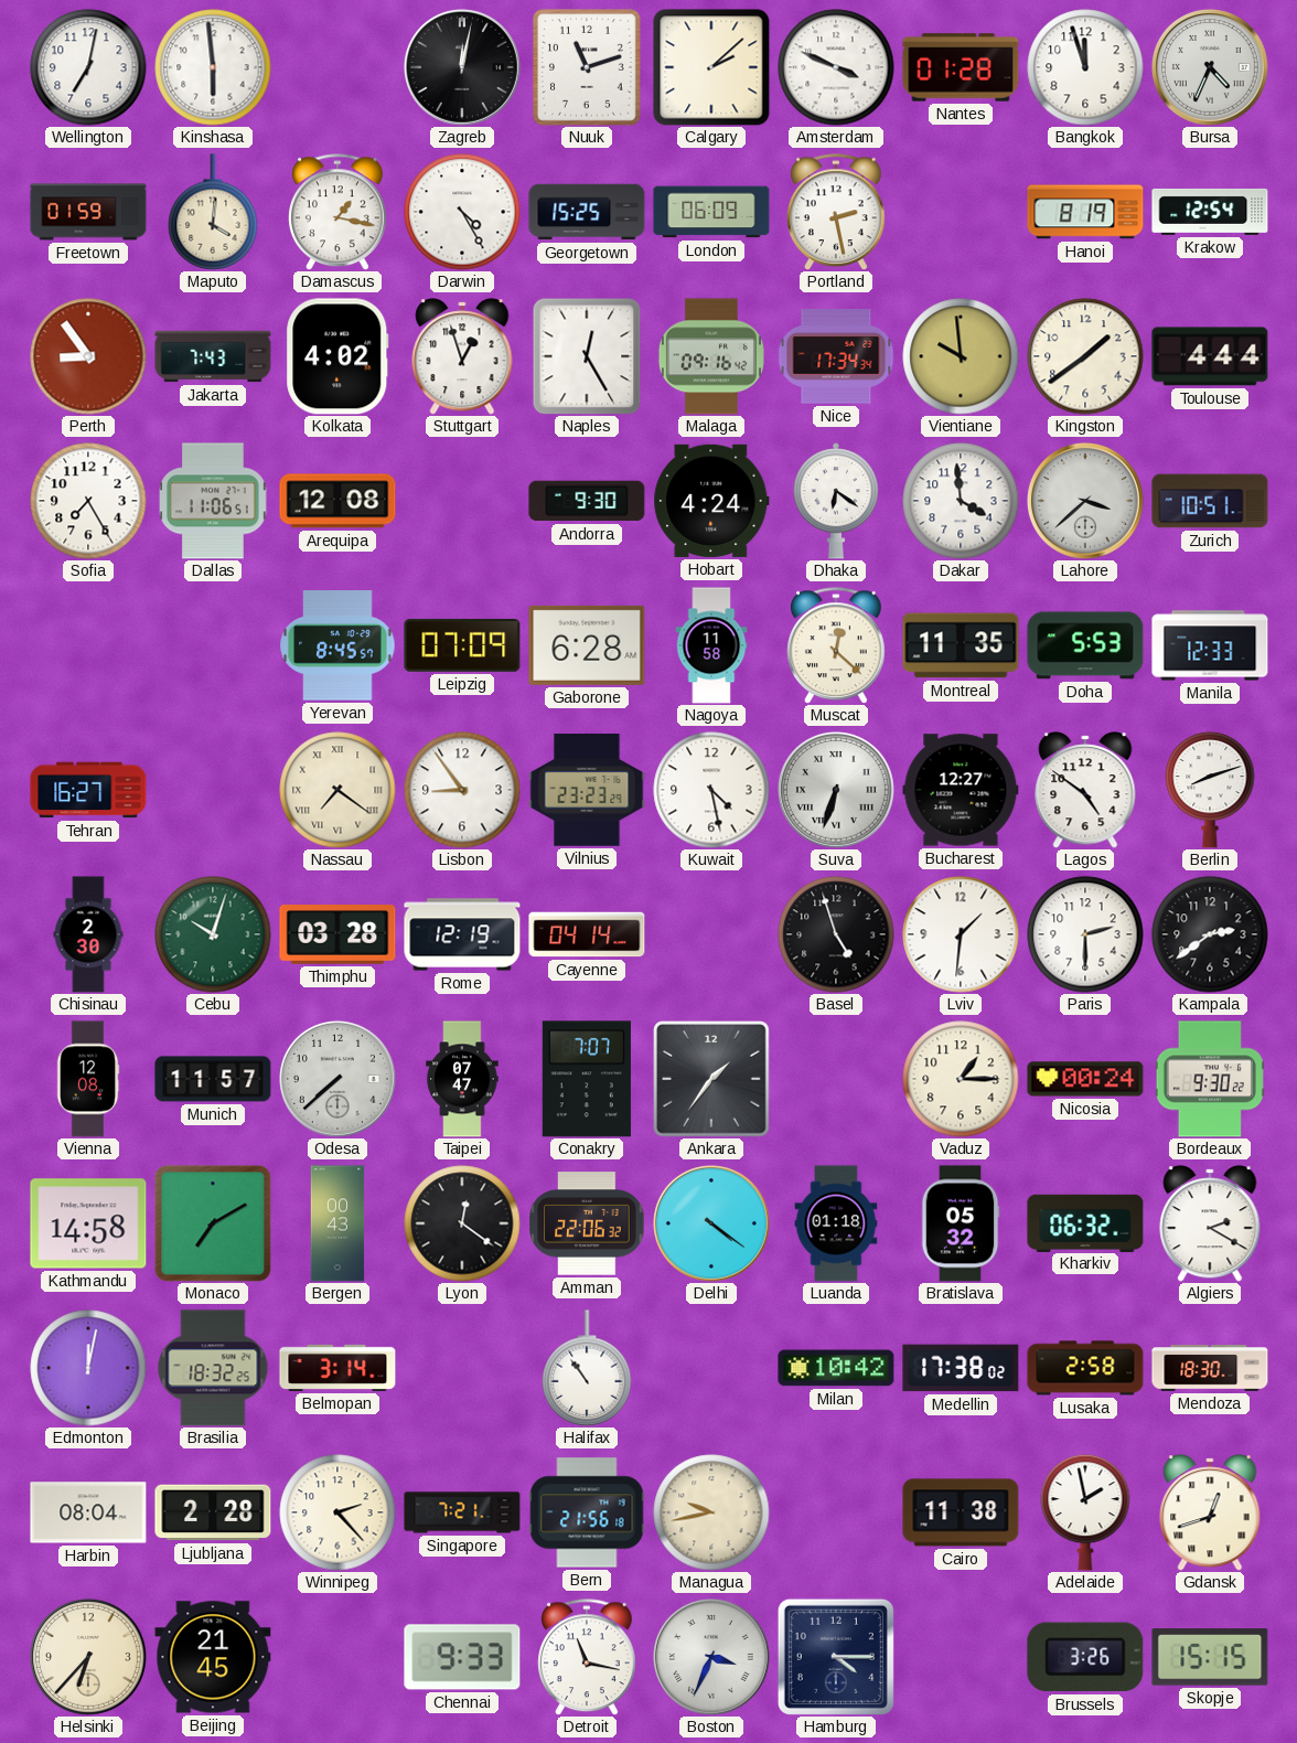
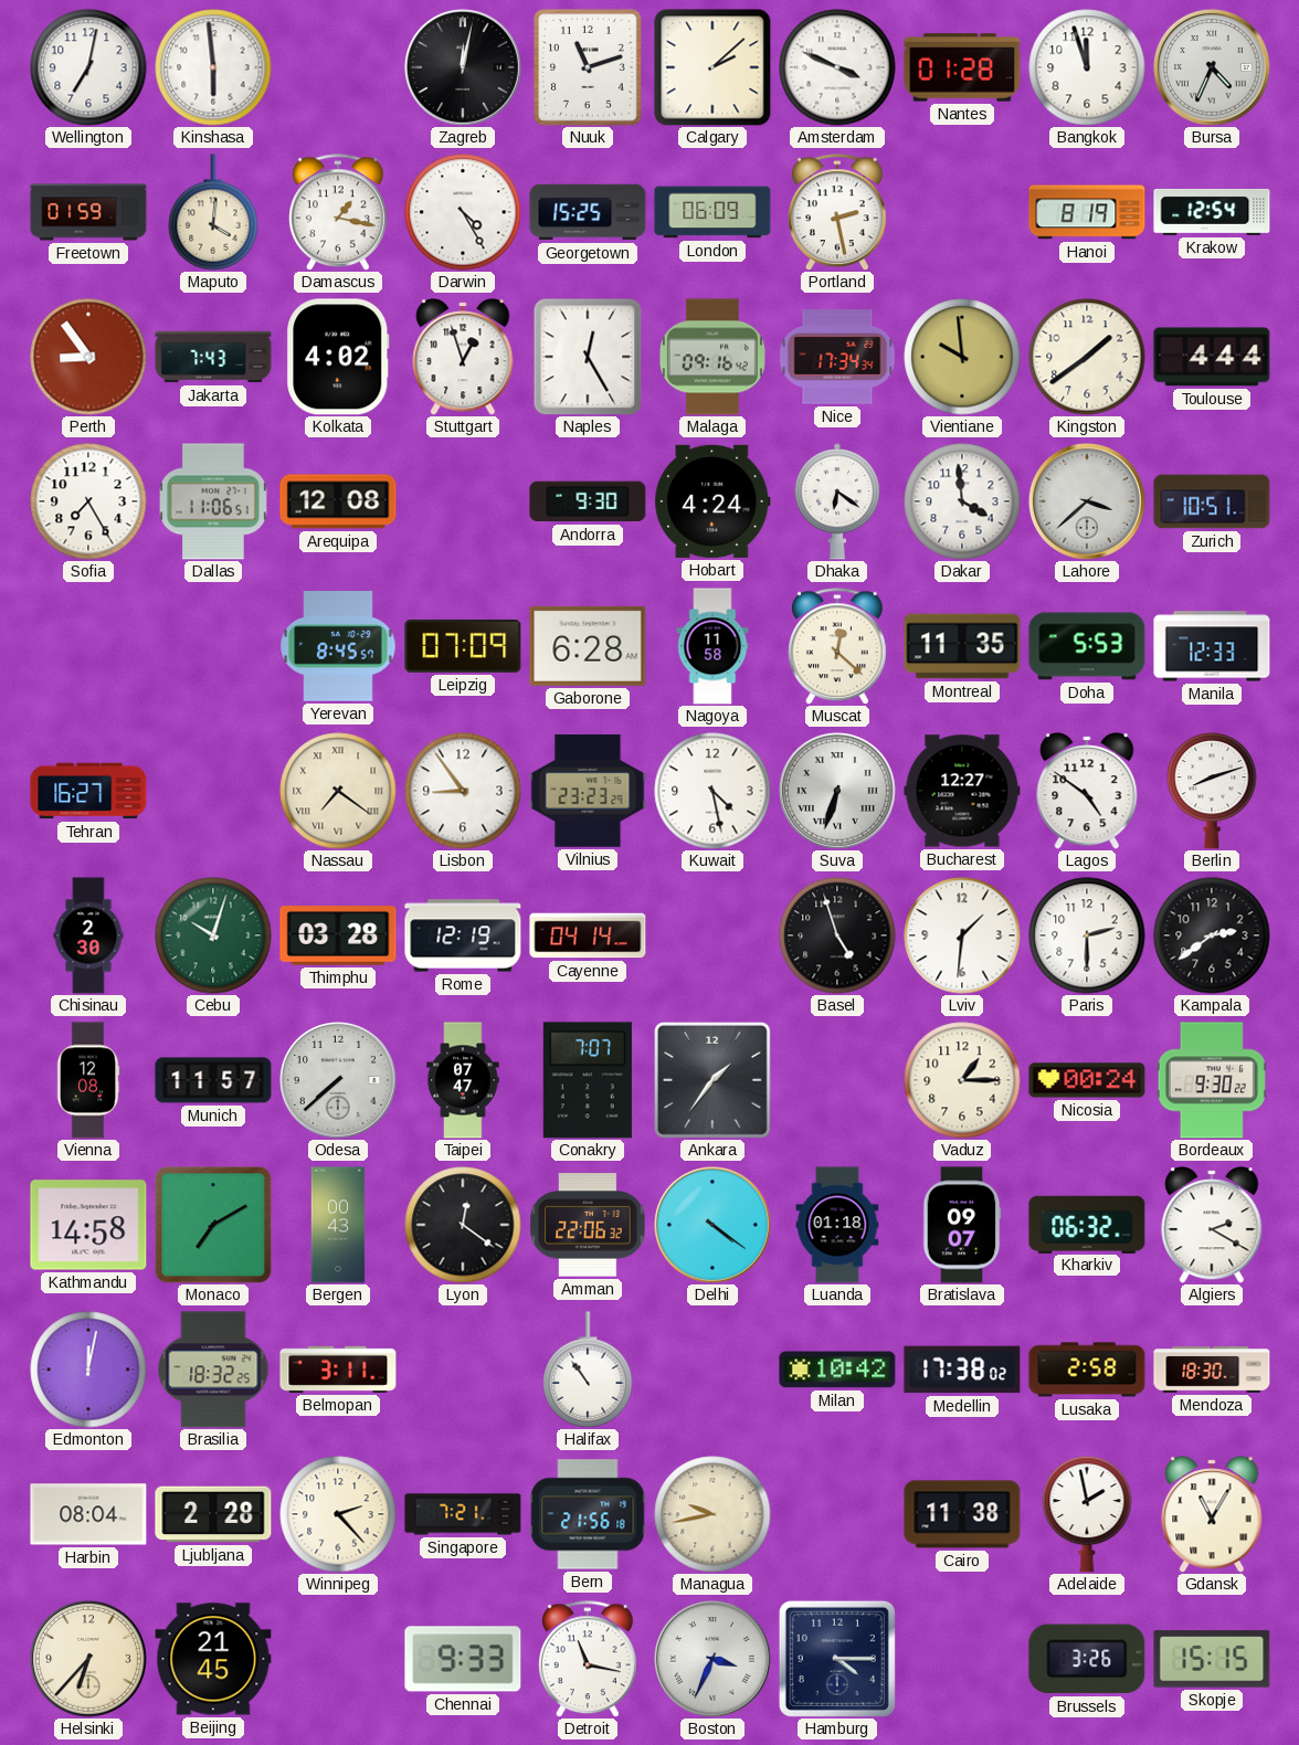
Bratislava: 05:32 -> 09:07
Belmopan: 3:14 -> 3:11
Gdansk: 12:42 -> 11:05
